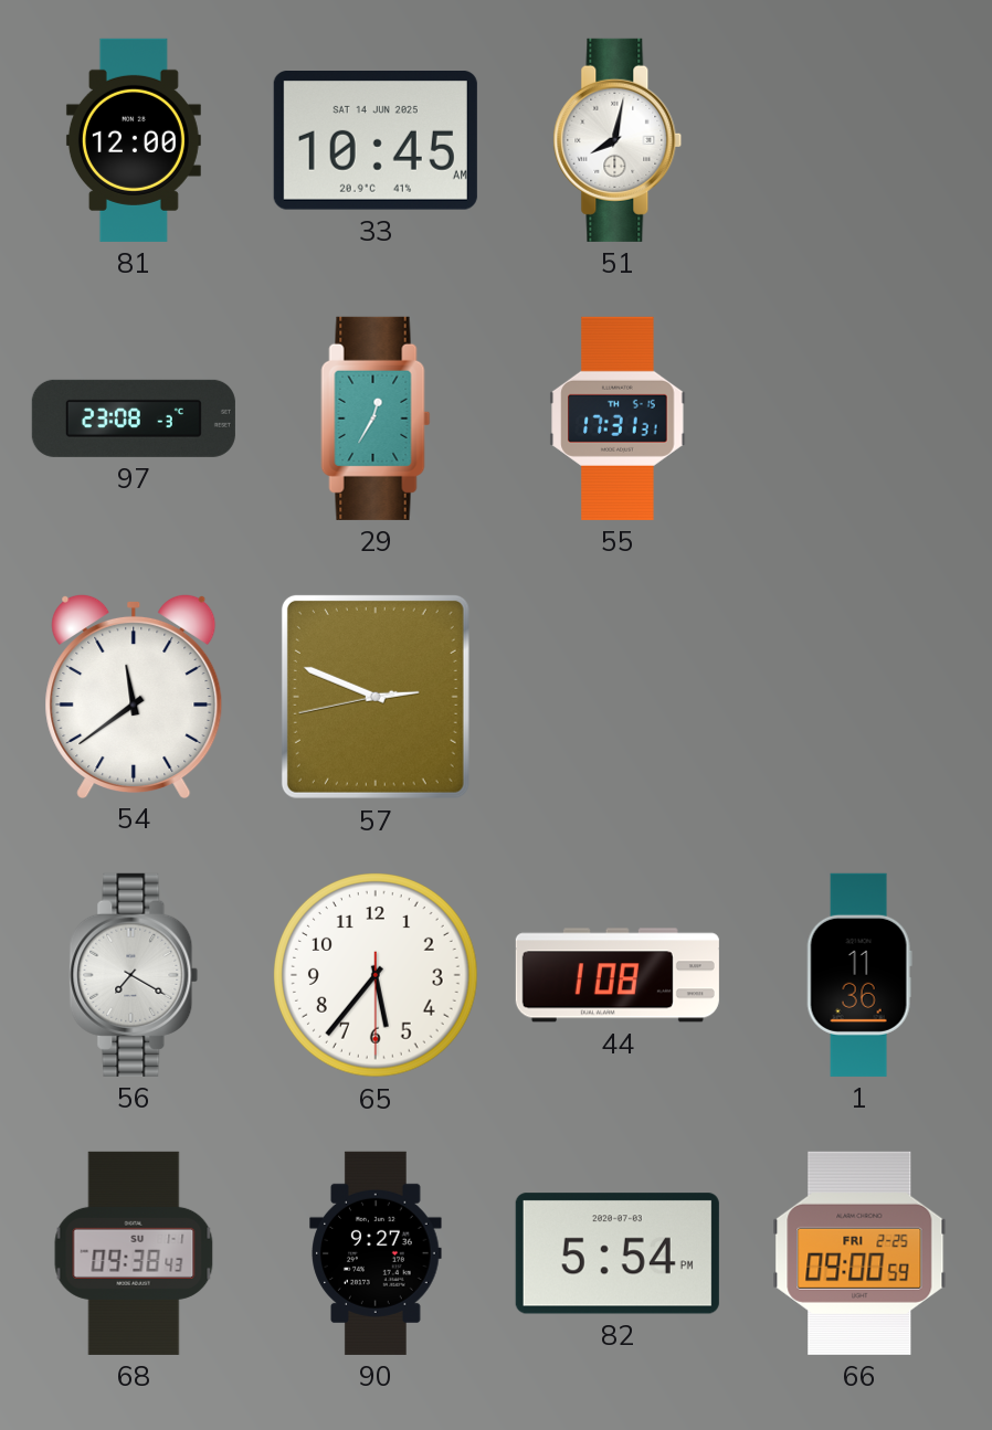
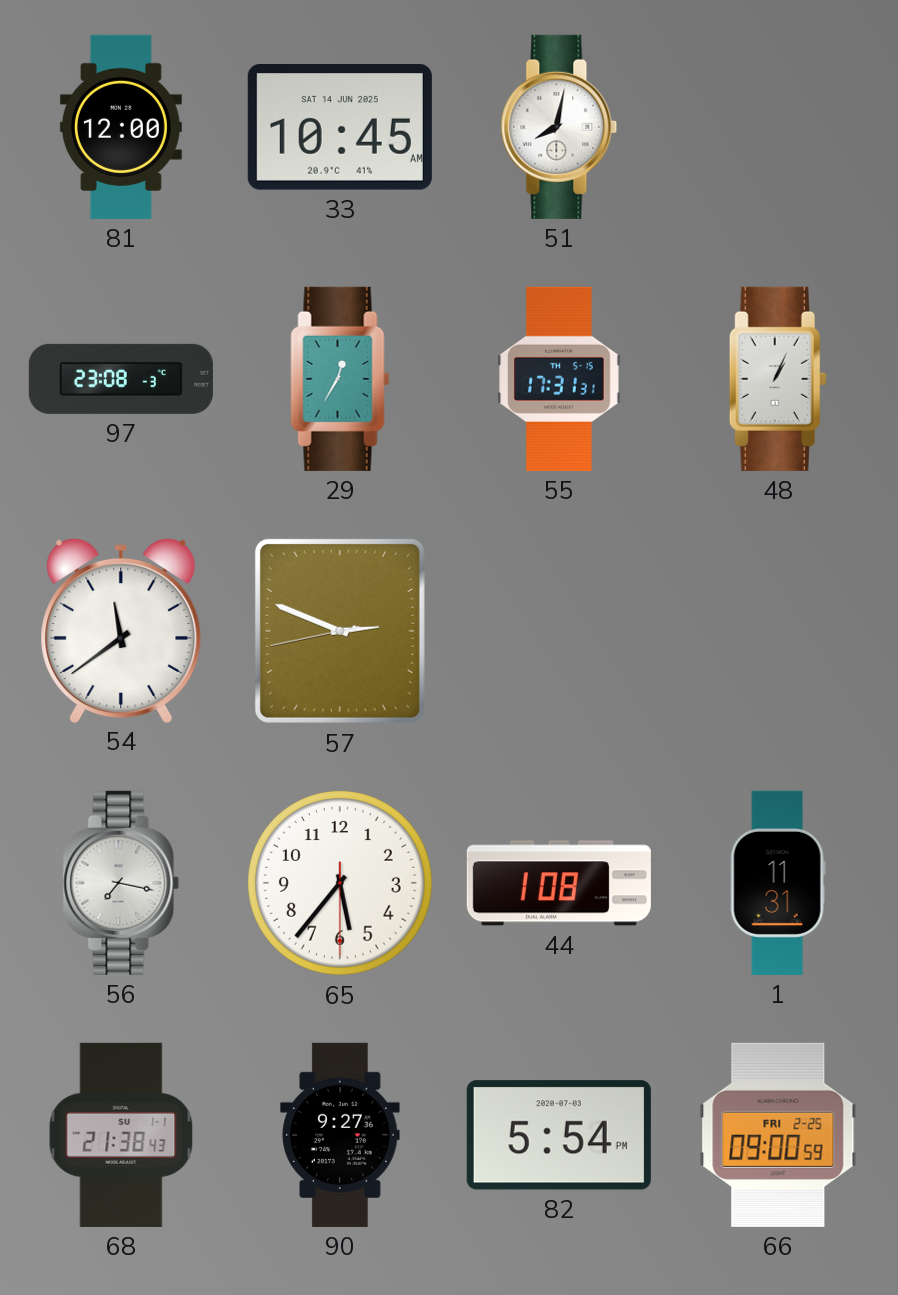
48: none -> 1:04
56: 7:20 -> 7:17
1: 11:36 -> 11:31
68: 09:38 -> 21:38
